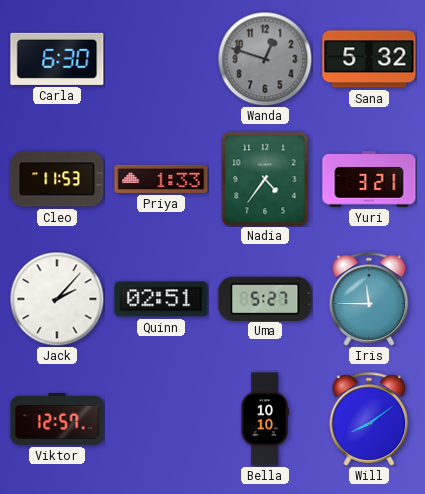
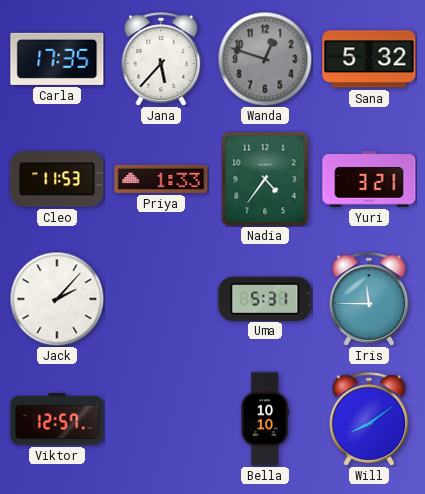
Carla: 6:30 -> 17:35
Jana: none -> 5:37
Quinn: 02:51 -> none
Uma: 5:27 -> 5:31
